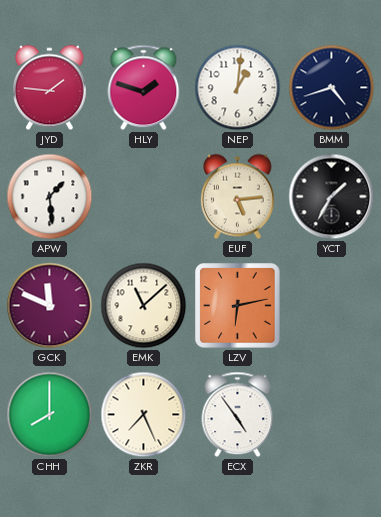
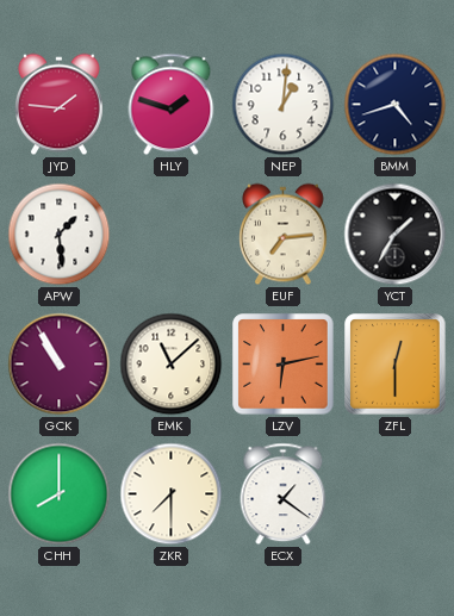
EUF: 5:14 -> 7:14
GCK: 11:49 -> 10:55
ZFL: none -> 12:30
ZKR: 7:26 -> 7:30
ECX: 4:54 -> 1:21
